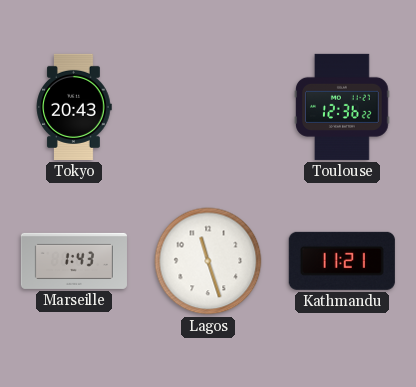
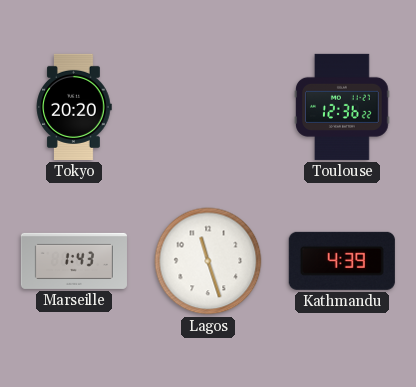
Tokyo: 20:43 -> 20:20
Kathmandu: 11:21 -> 4:39
